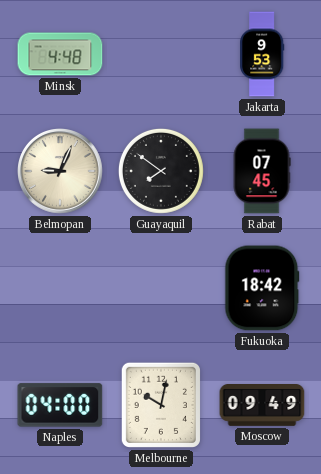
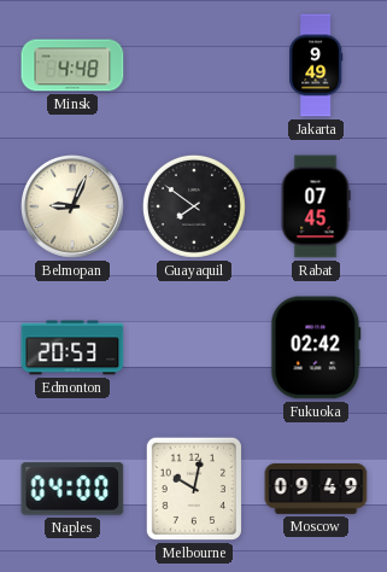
Jakarta: 9:53 -> 9:49
Edmonton: none -> 20:53
Fukuoka: 18:42 -> 02:42
